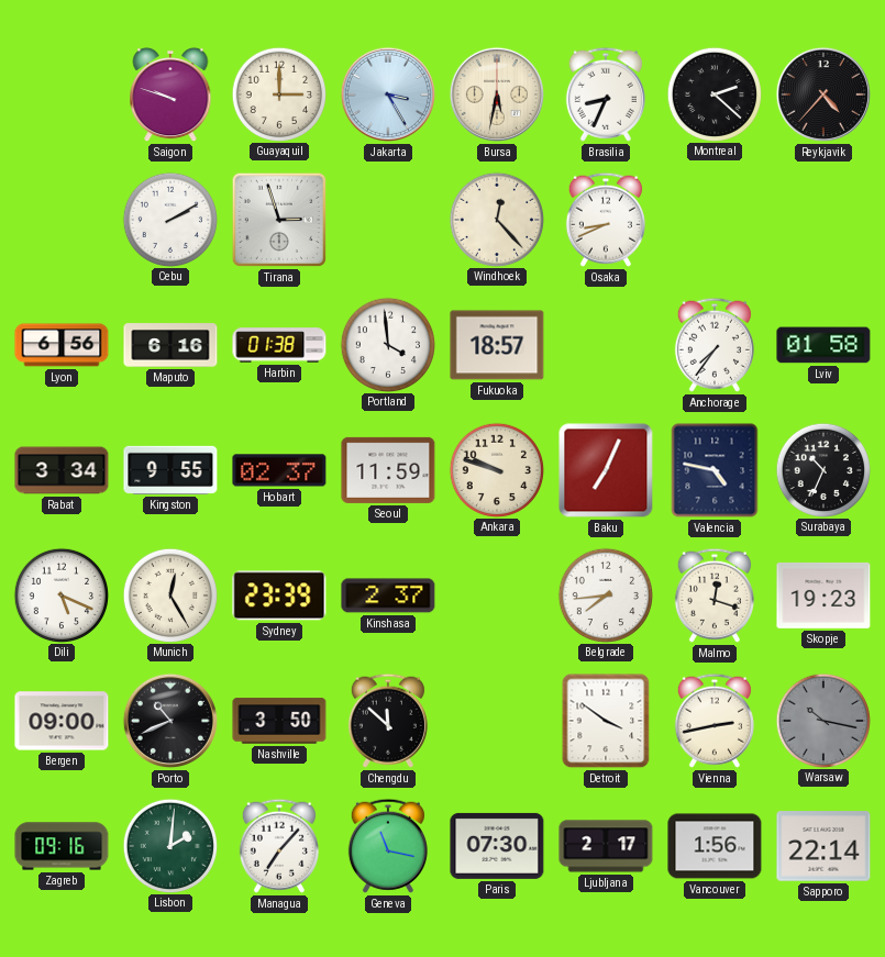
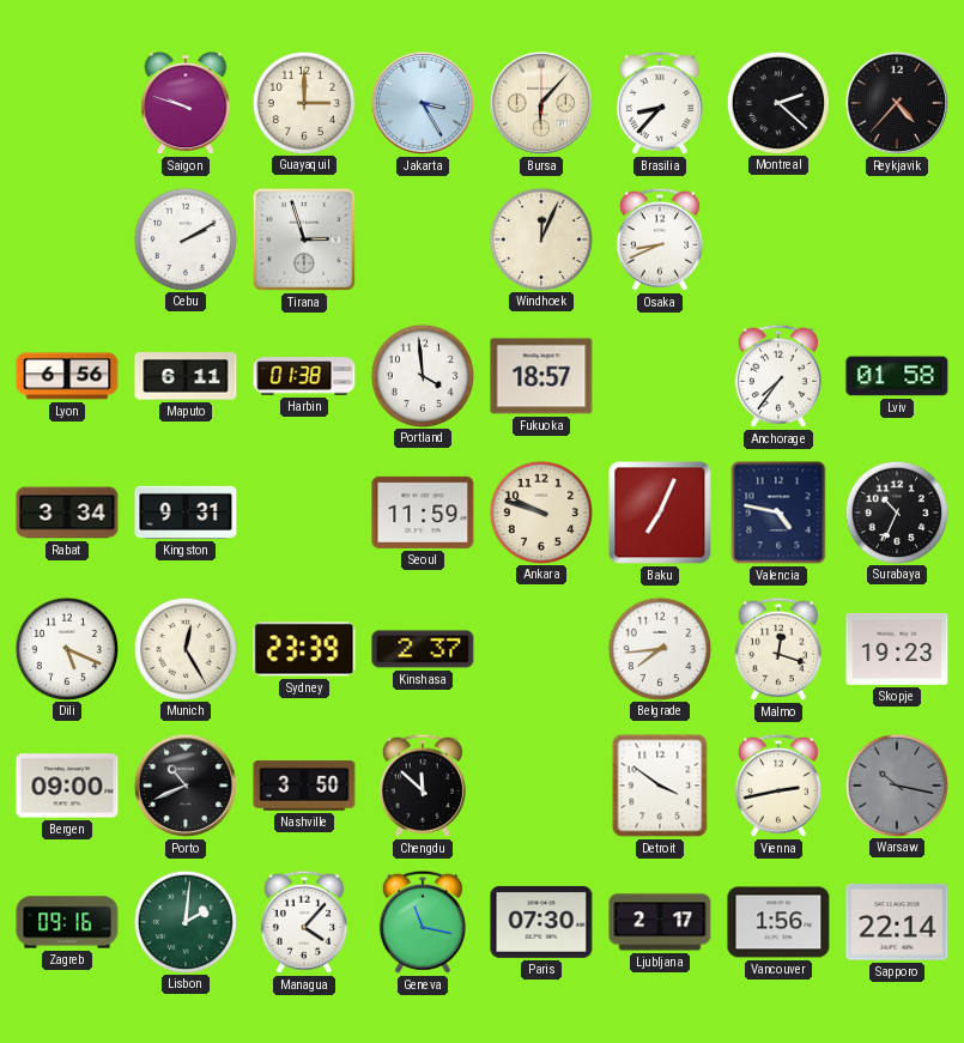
Bursa: 5:32 -> 6:07
Brasilia: 8:34 -> 8:37
Windhoek: 12:23 -> 12:04
Maputo: 6:16 -> 6:11
Kingston: 9:55 -> 9:31
Hobart: 02:37 -> none
Managua: 7:07 -> 4:07
